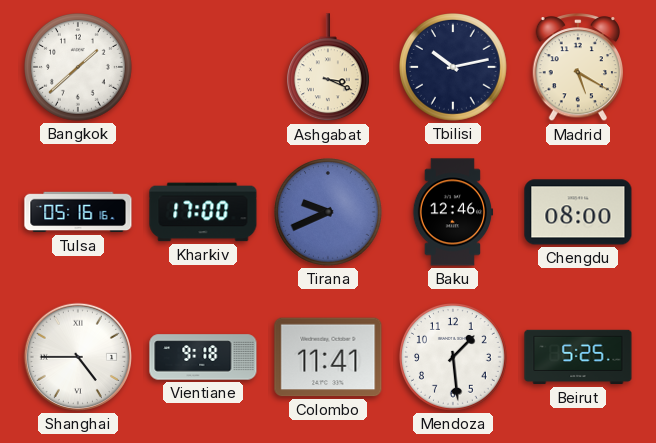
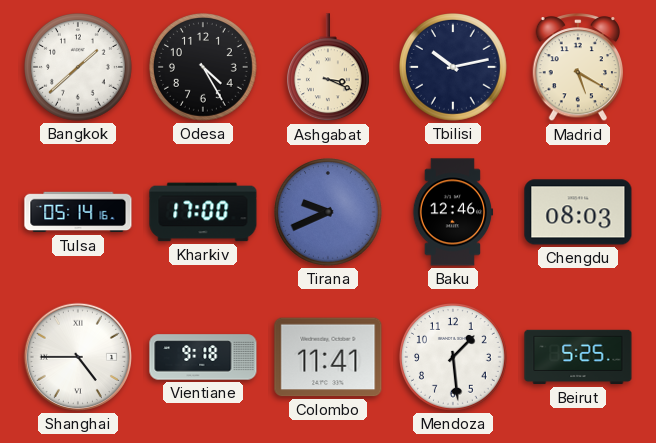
Odesa: none -> 4:25
Tulsa: 05:16 -> 05:14
Chengdu: 08:00 -> 08:03
